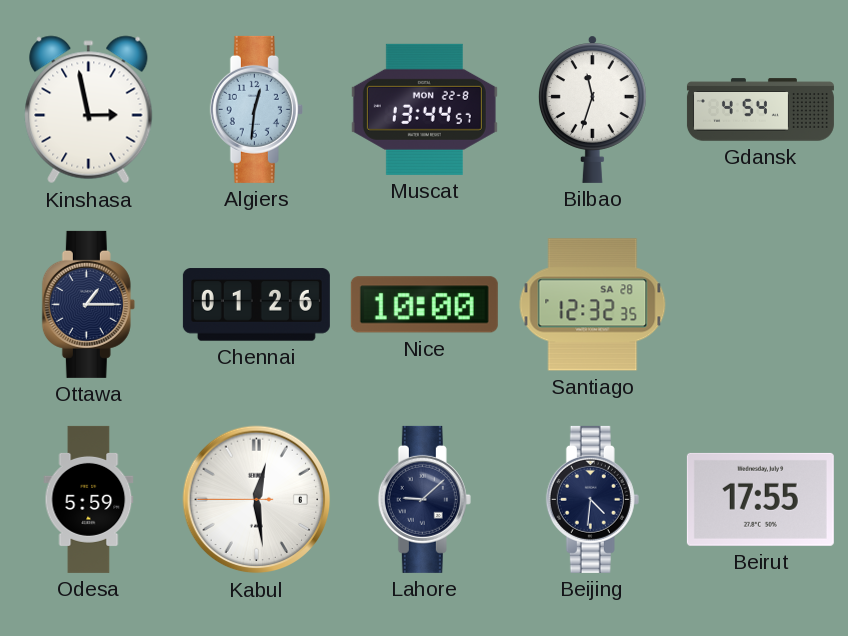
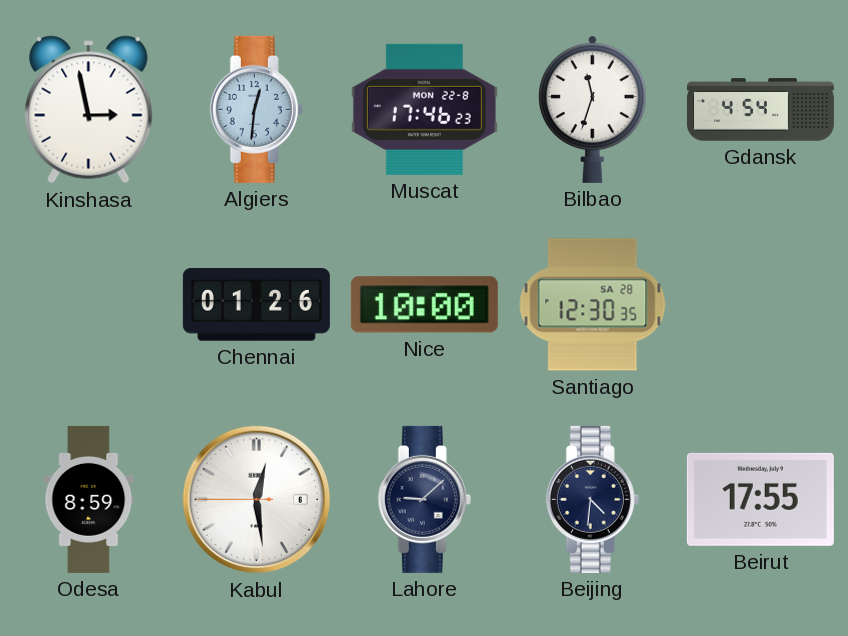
Muscat: 13:44 -> 17:46
Ottawa: 1:15 -> none
Santiago: 12:32 -> 12:30
Odesa: 5:59 -> 8:59
